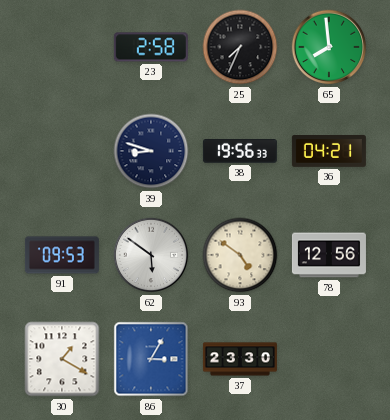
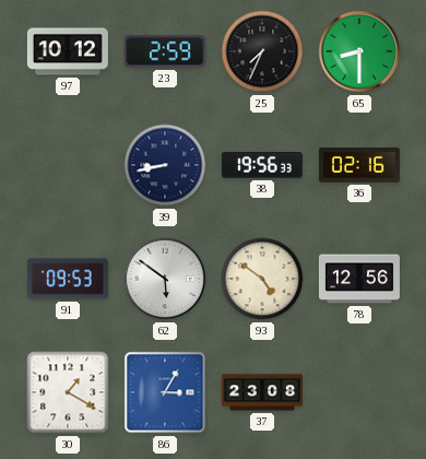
97: none -> 10:12
23: 2:58 -> 2:59
65: 7:59 -> 8:30
39: 8:48 -> 8:43
36: 04:21 -> 02:16
37: 23:30 -> 23:08
